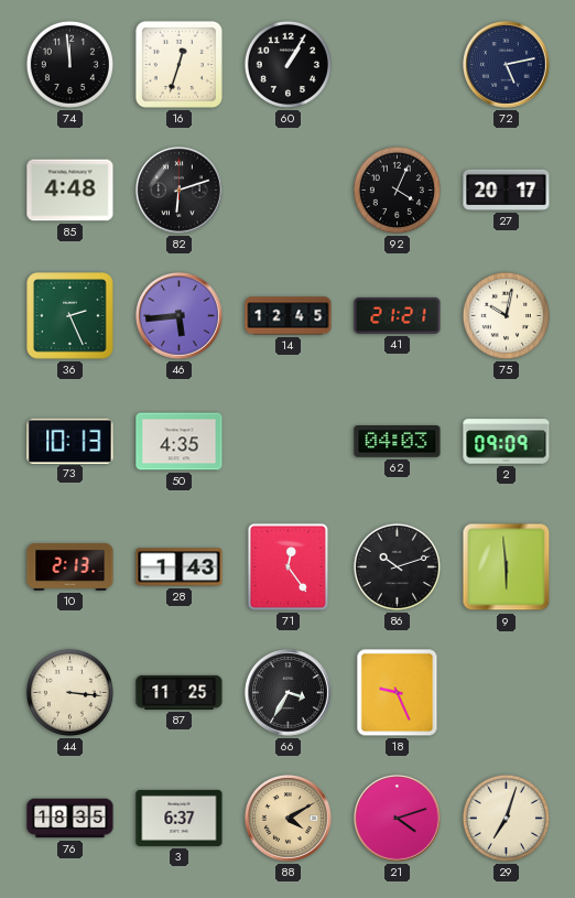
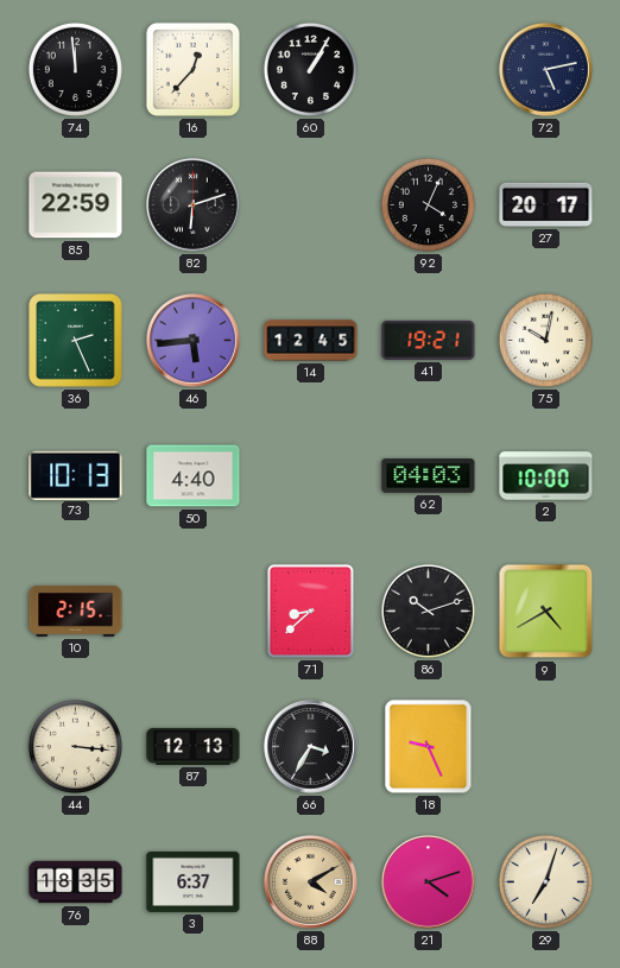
16: 12:33 -> 12:37
85: 4:48 -> 22:59
41: 21:21 -> 19:21
50: 4:35 -> 4:40
2: 09:09 -> 10:00
10: 2:13 -> 2:15
28: 1:43 -> none
71: 12:24 -> 8:38
9: 5:59 -> 4:40
87: 11:25 -> 12:13
